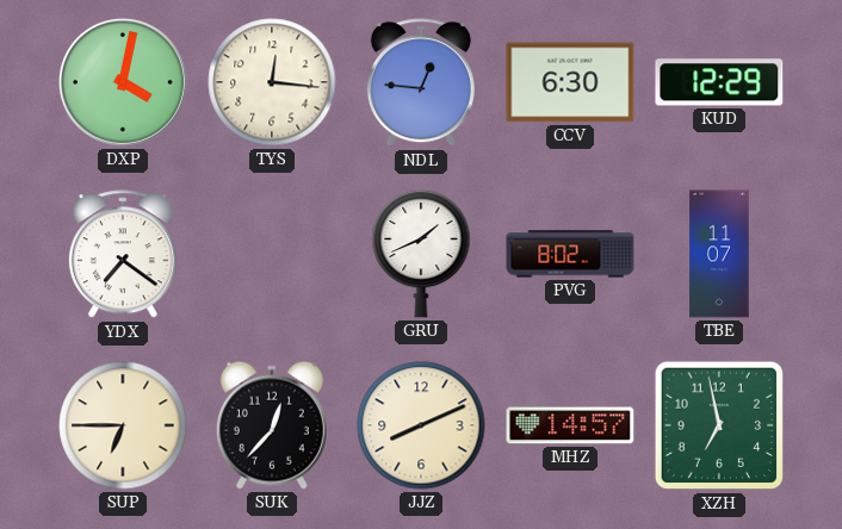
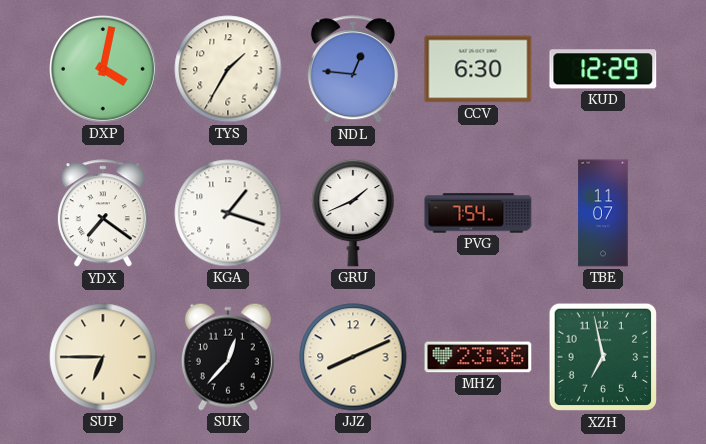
TYS: 12:16 -> 1:35
KGA: none -> 1:18
PVG: 8:02 -> 7:54
MHZ: 14:57 -> 23:36
